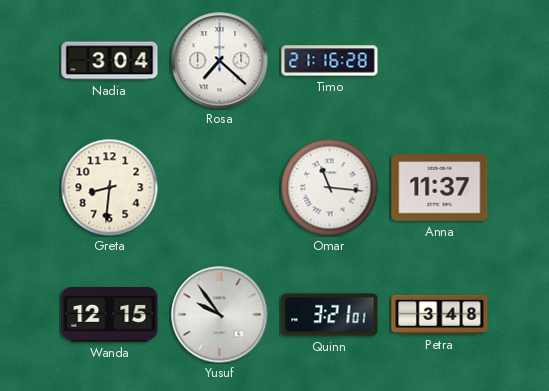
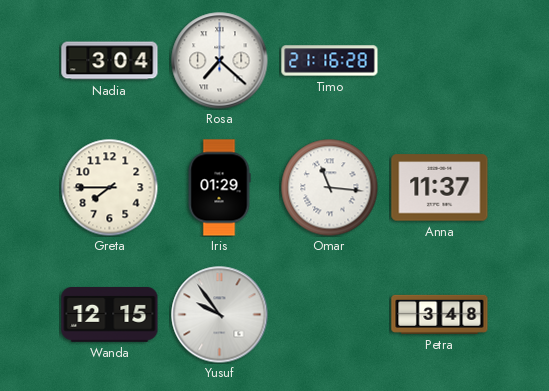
Greta: 8:31 -> 7:45
Iris: none -> 01:29
Quinn: 3:21 -> none
